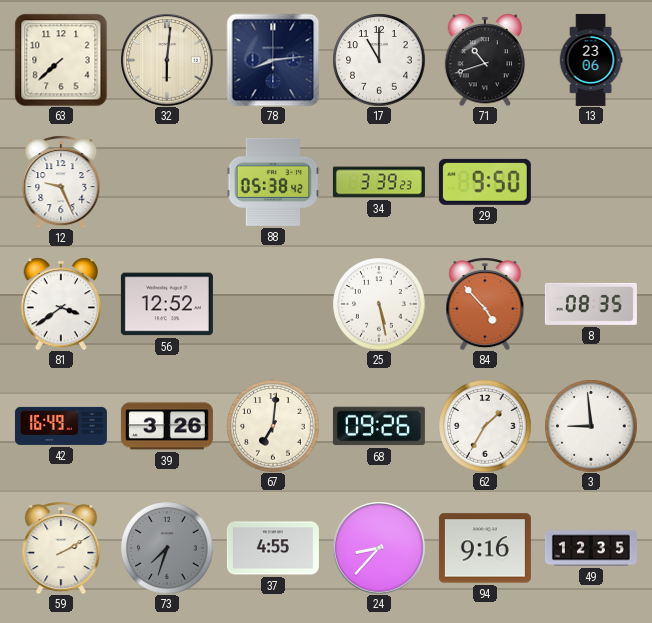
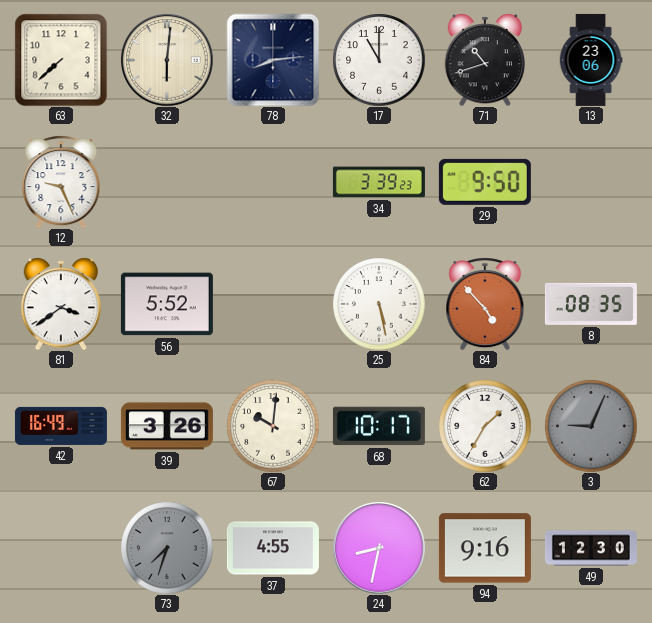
88: 05:38 -> none
56: 12:52 -> 5:52
67: 7:01 -> 10:01
68: 09:26 -> 10:17
3: 8:59 -> 9:04
3 dial: white -> grey
59: 2:10 -> none
24: 8:37 -> 8:32
49: 12:35 -> 12:30
